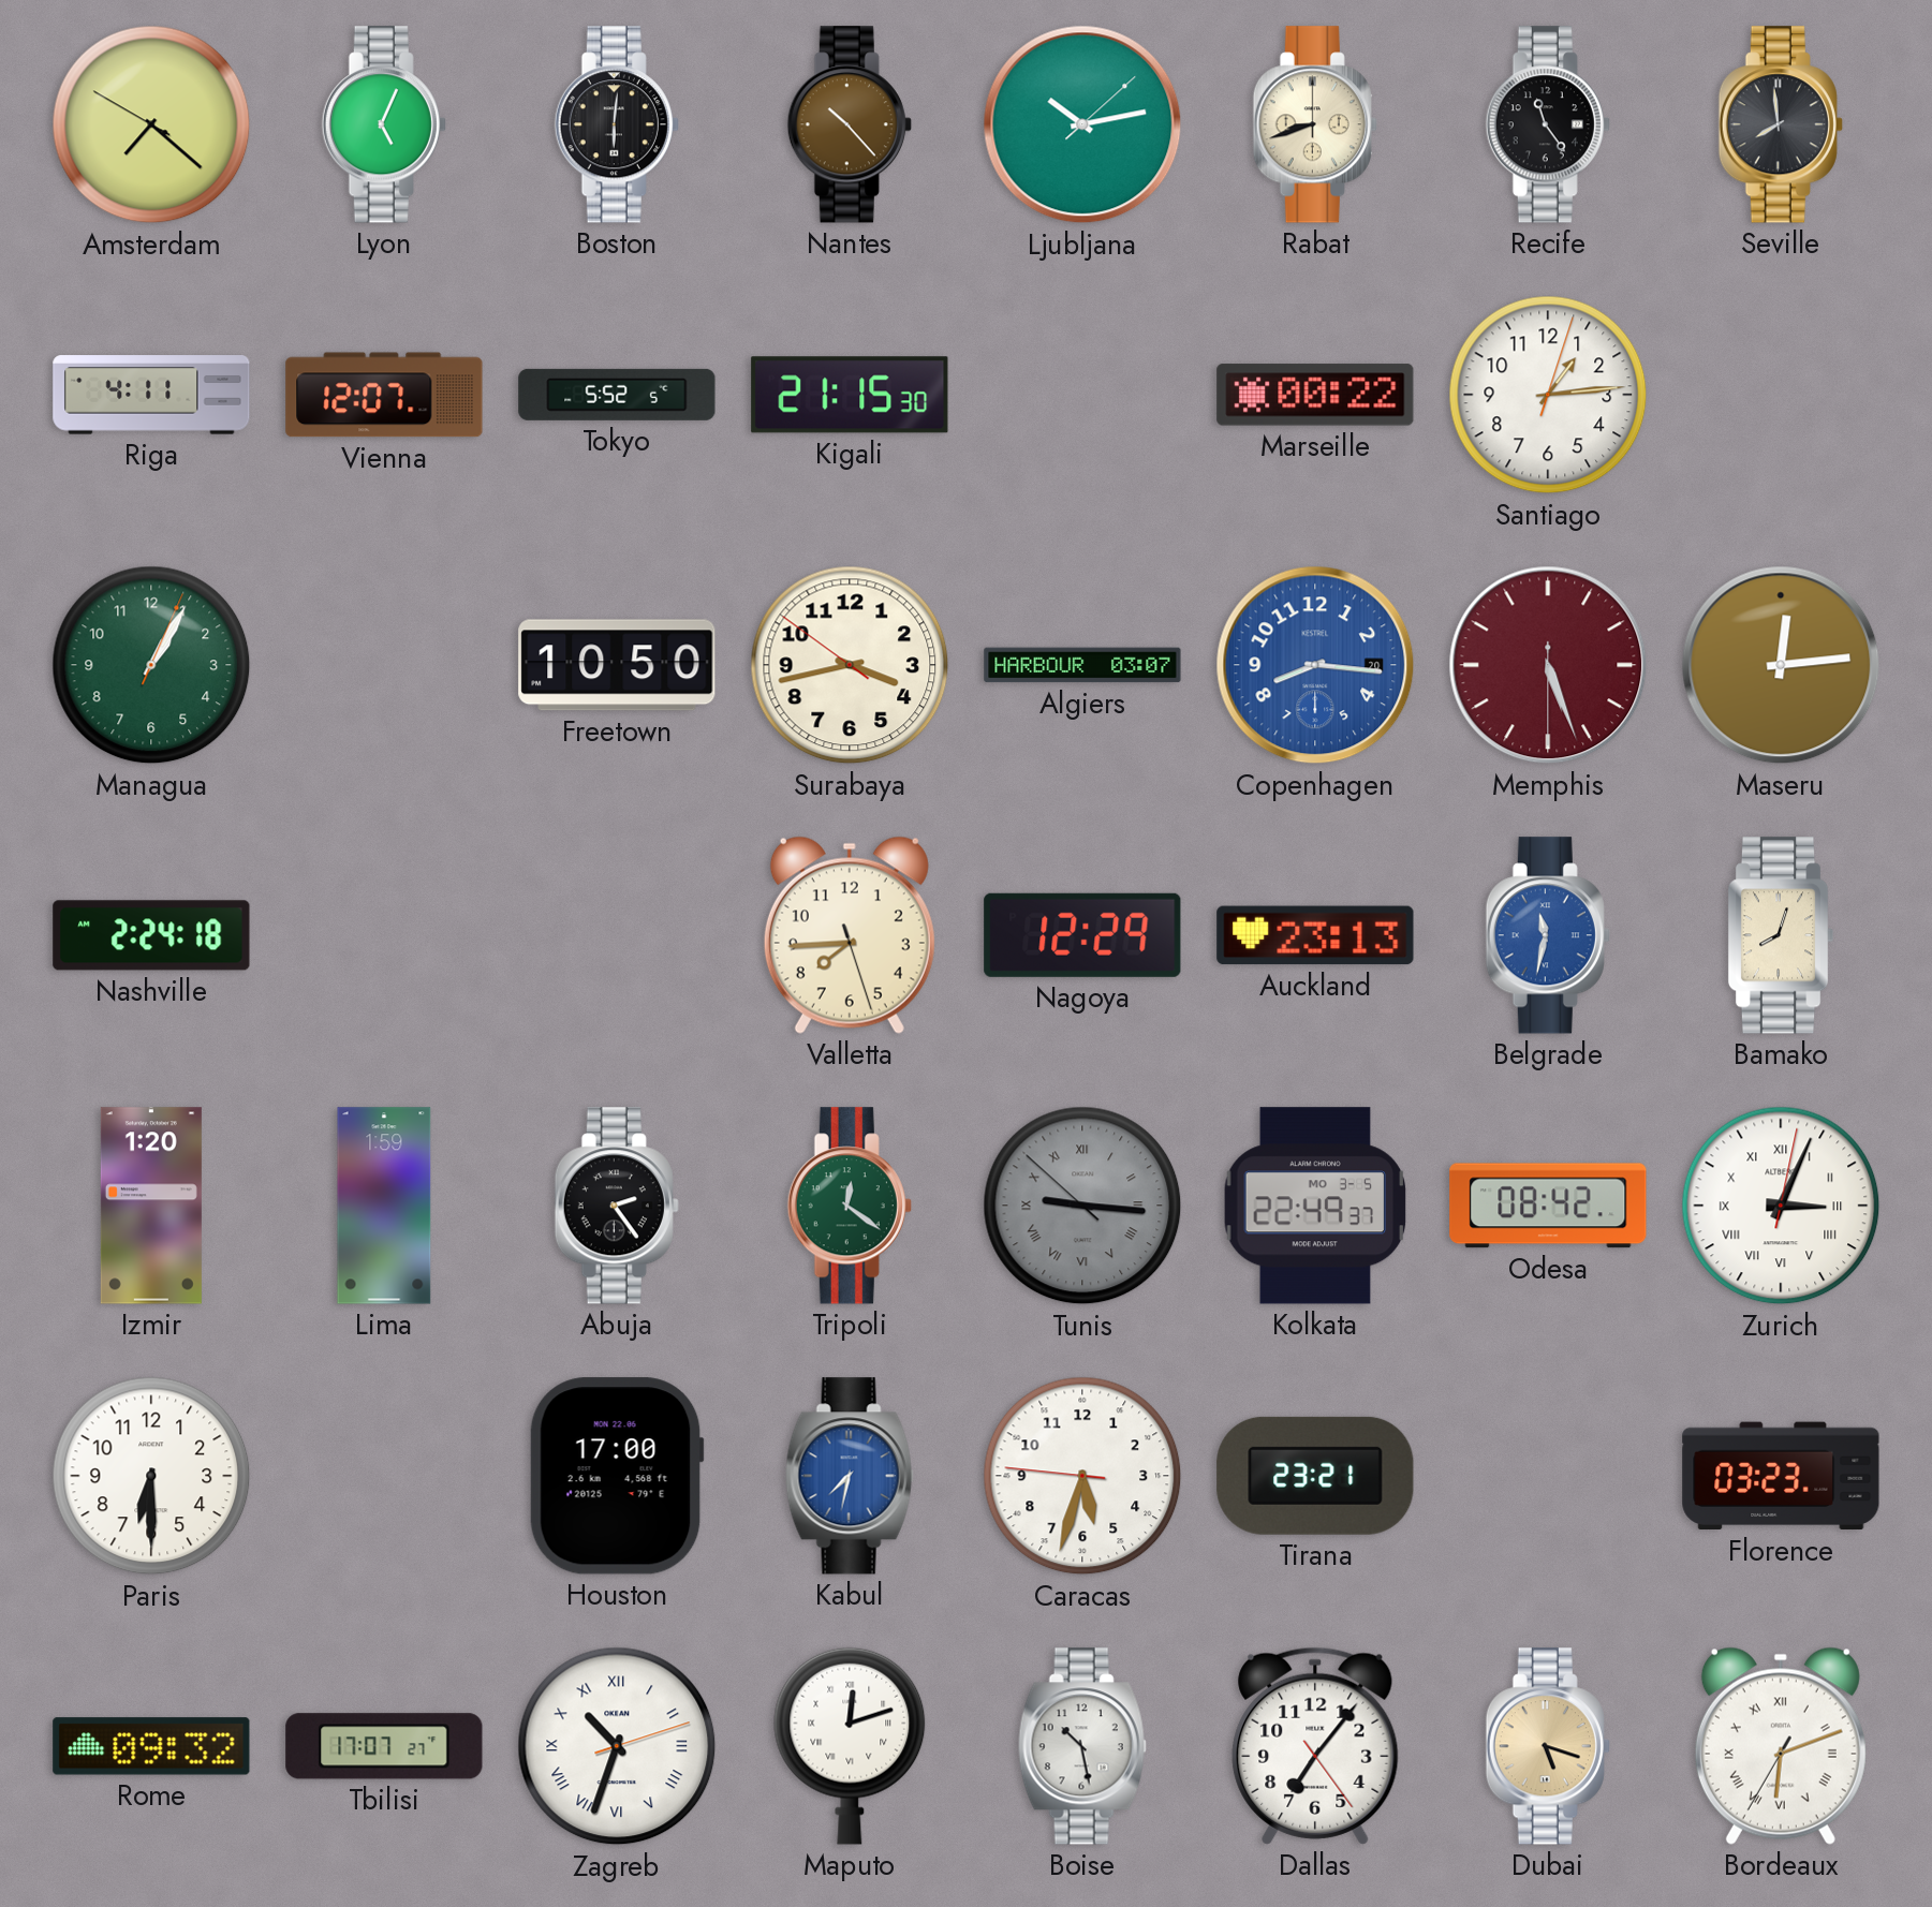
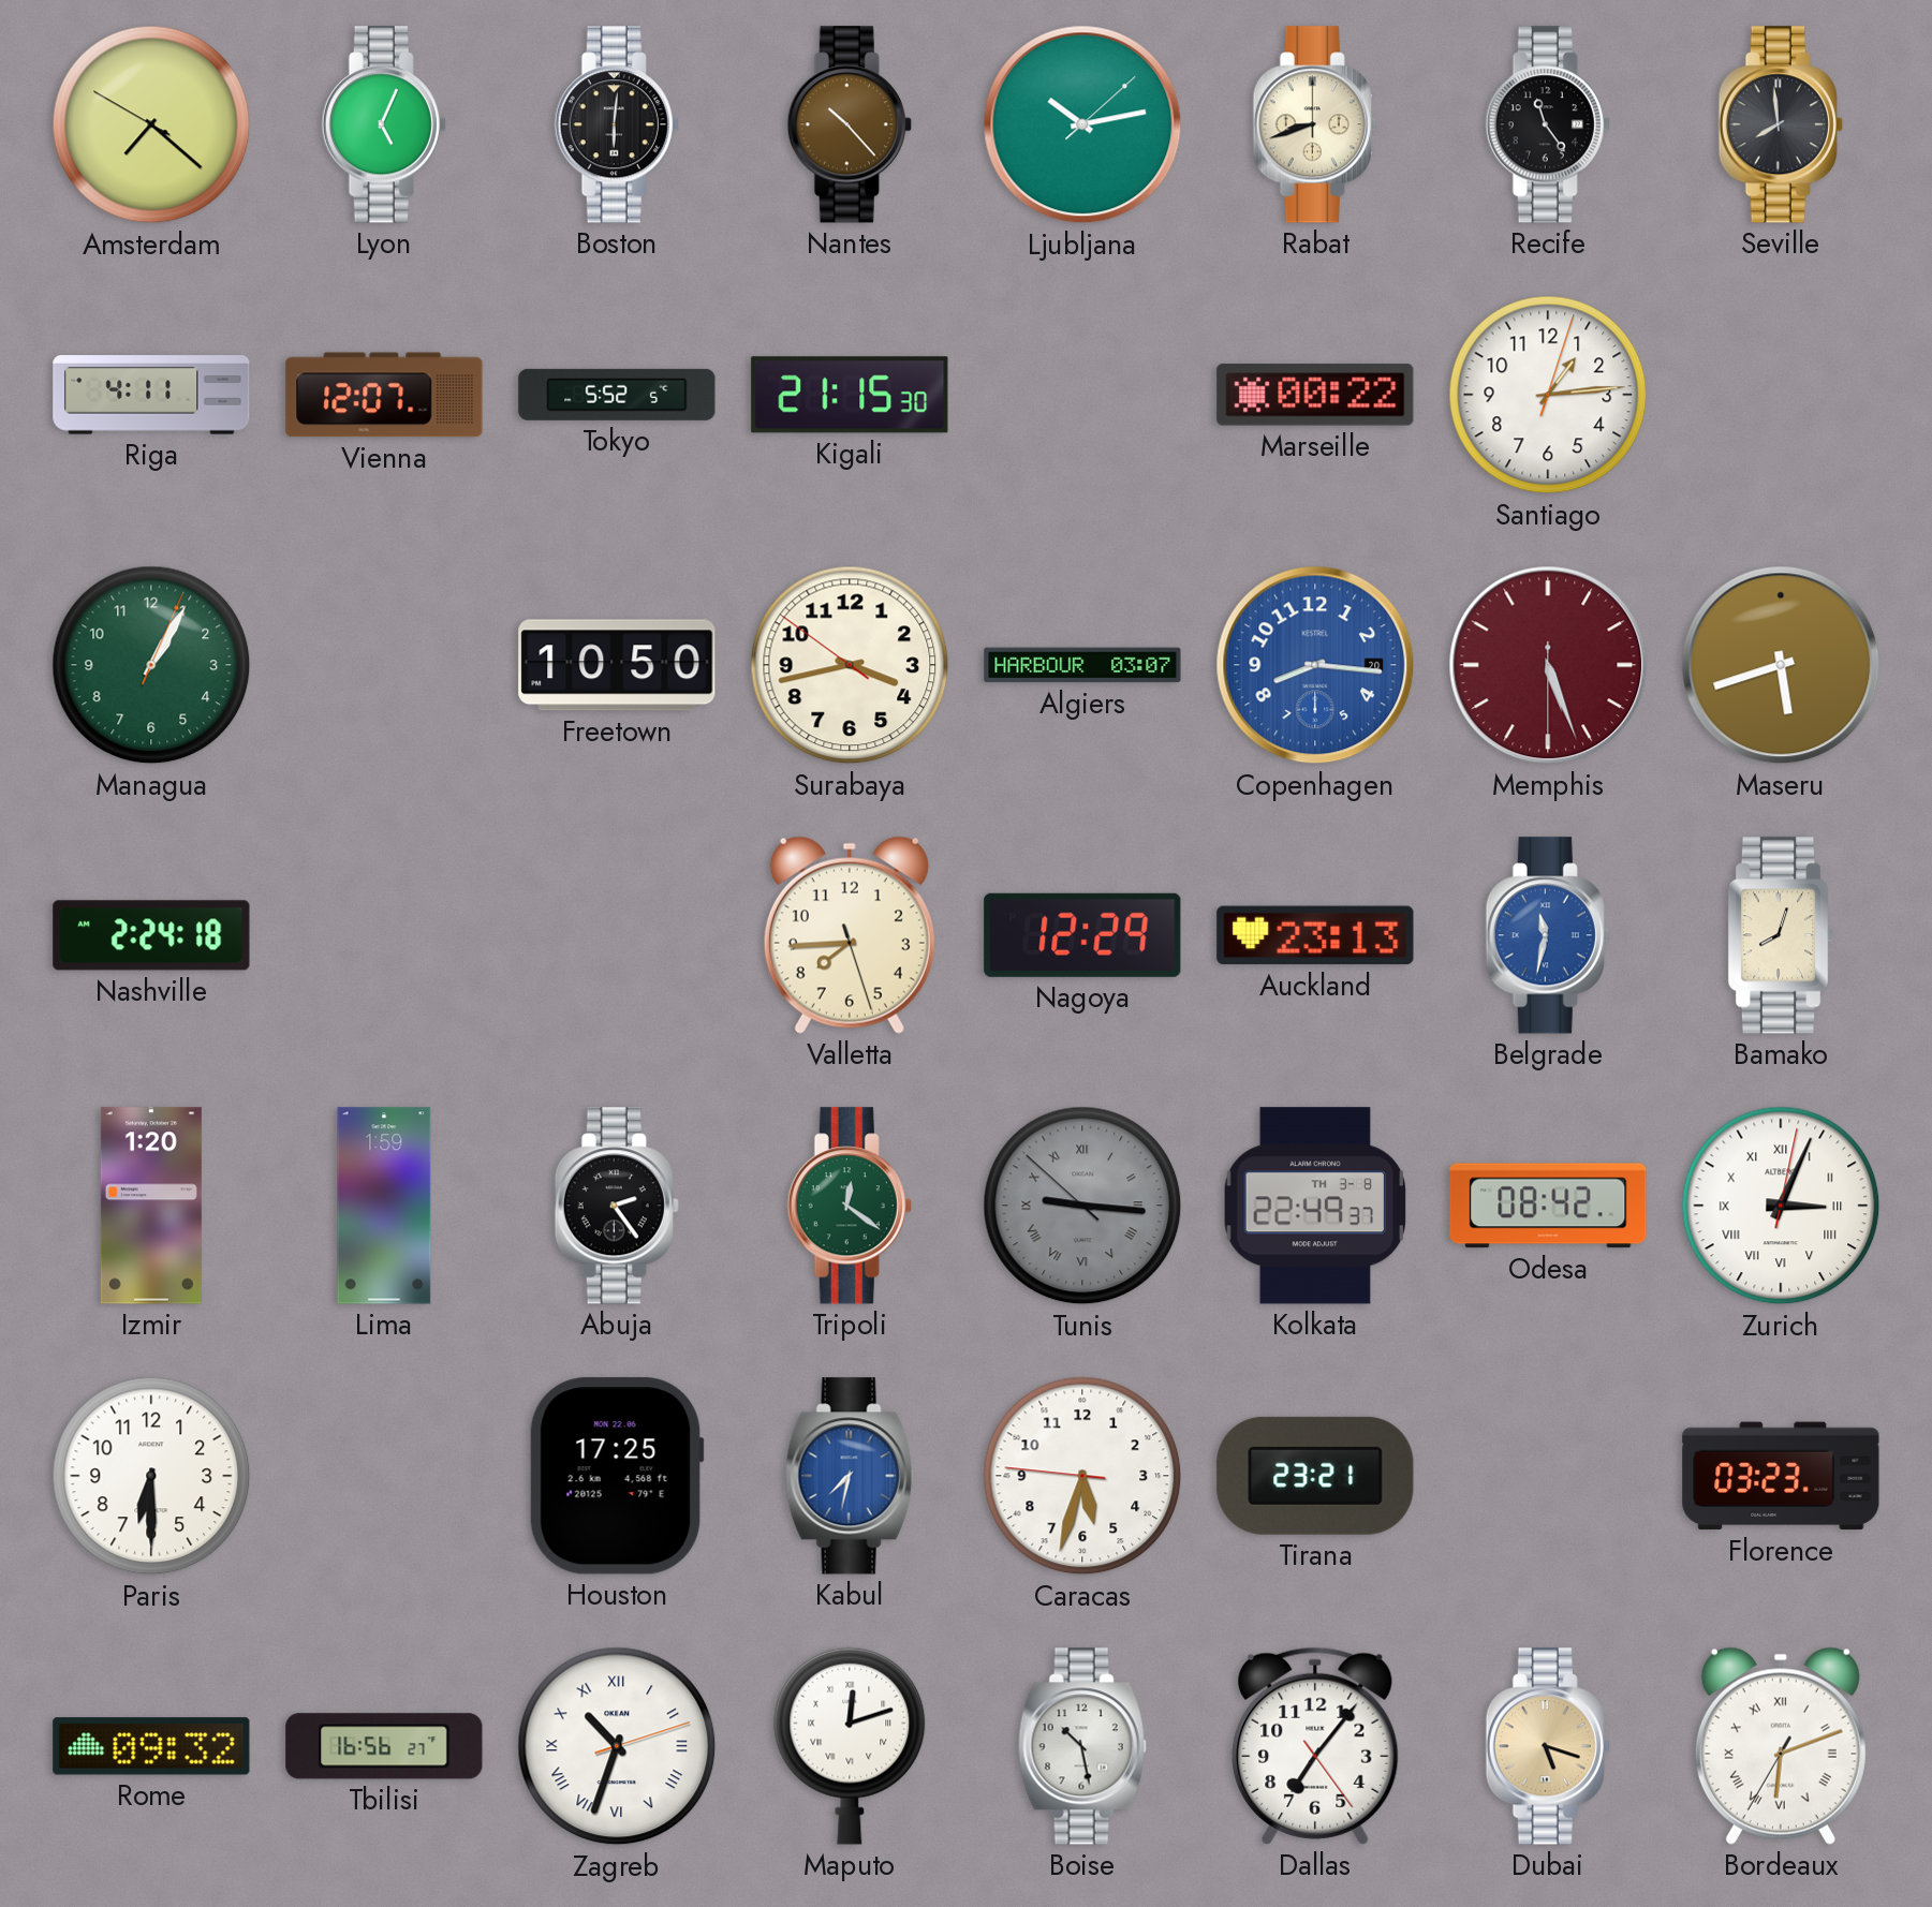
Maseru: 12:14 -> 5:42
Kolkata date: MO 3-5 -> TH 3-8
Houston: 17:00 -> 17:25
Tbilisi: 17:07 -> 16:56
